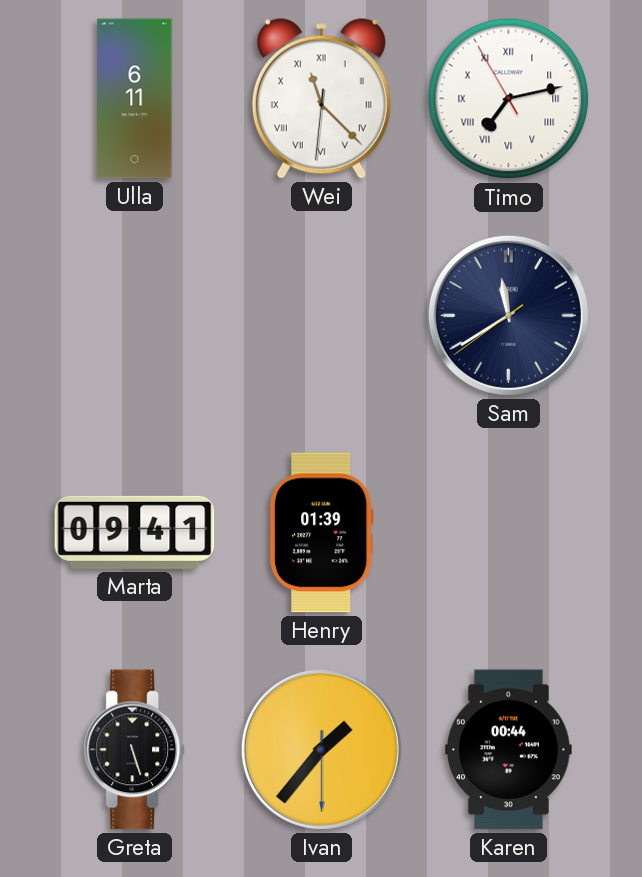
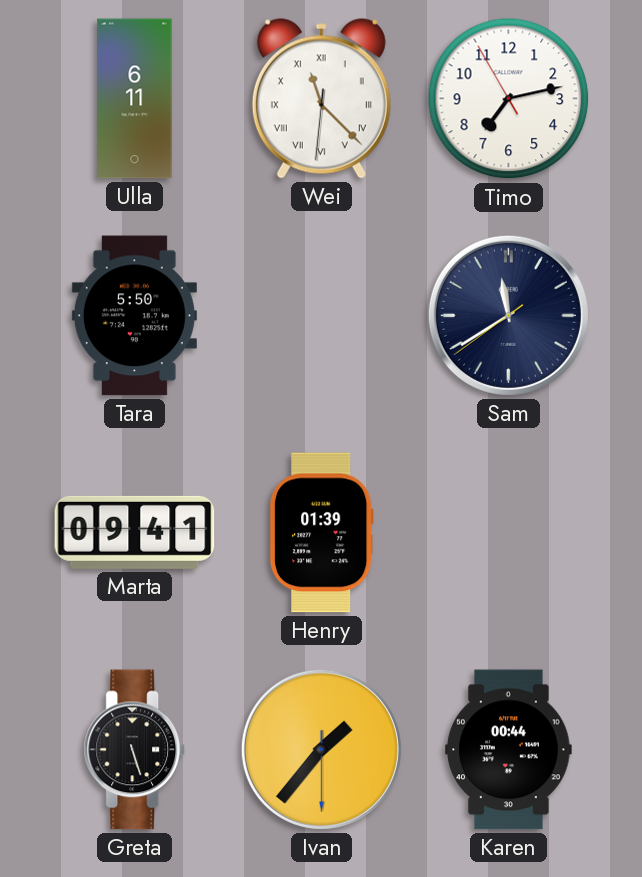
Timo numerals: Roman -> Arabic
Tara: none -> 5:50
